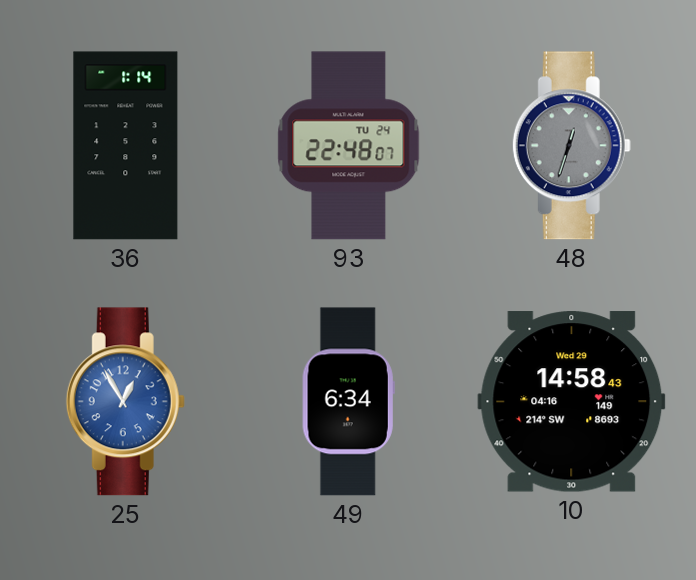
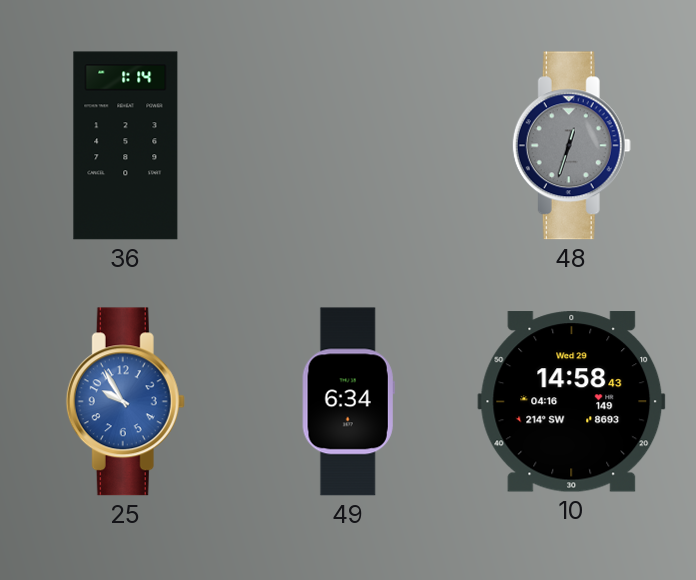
93: 22:48 -> none
25: 12:55 -> 9:55
